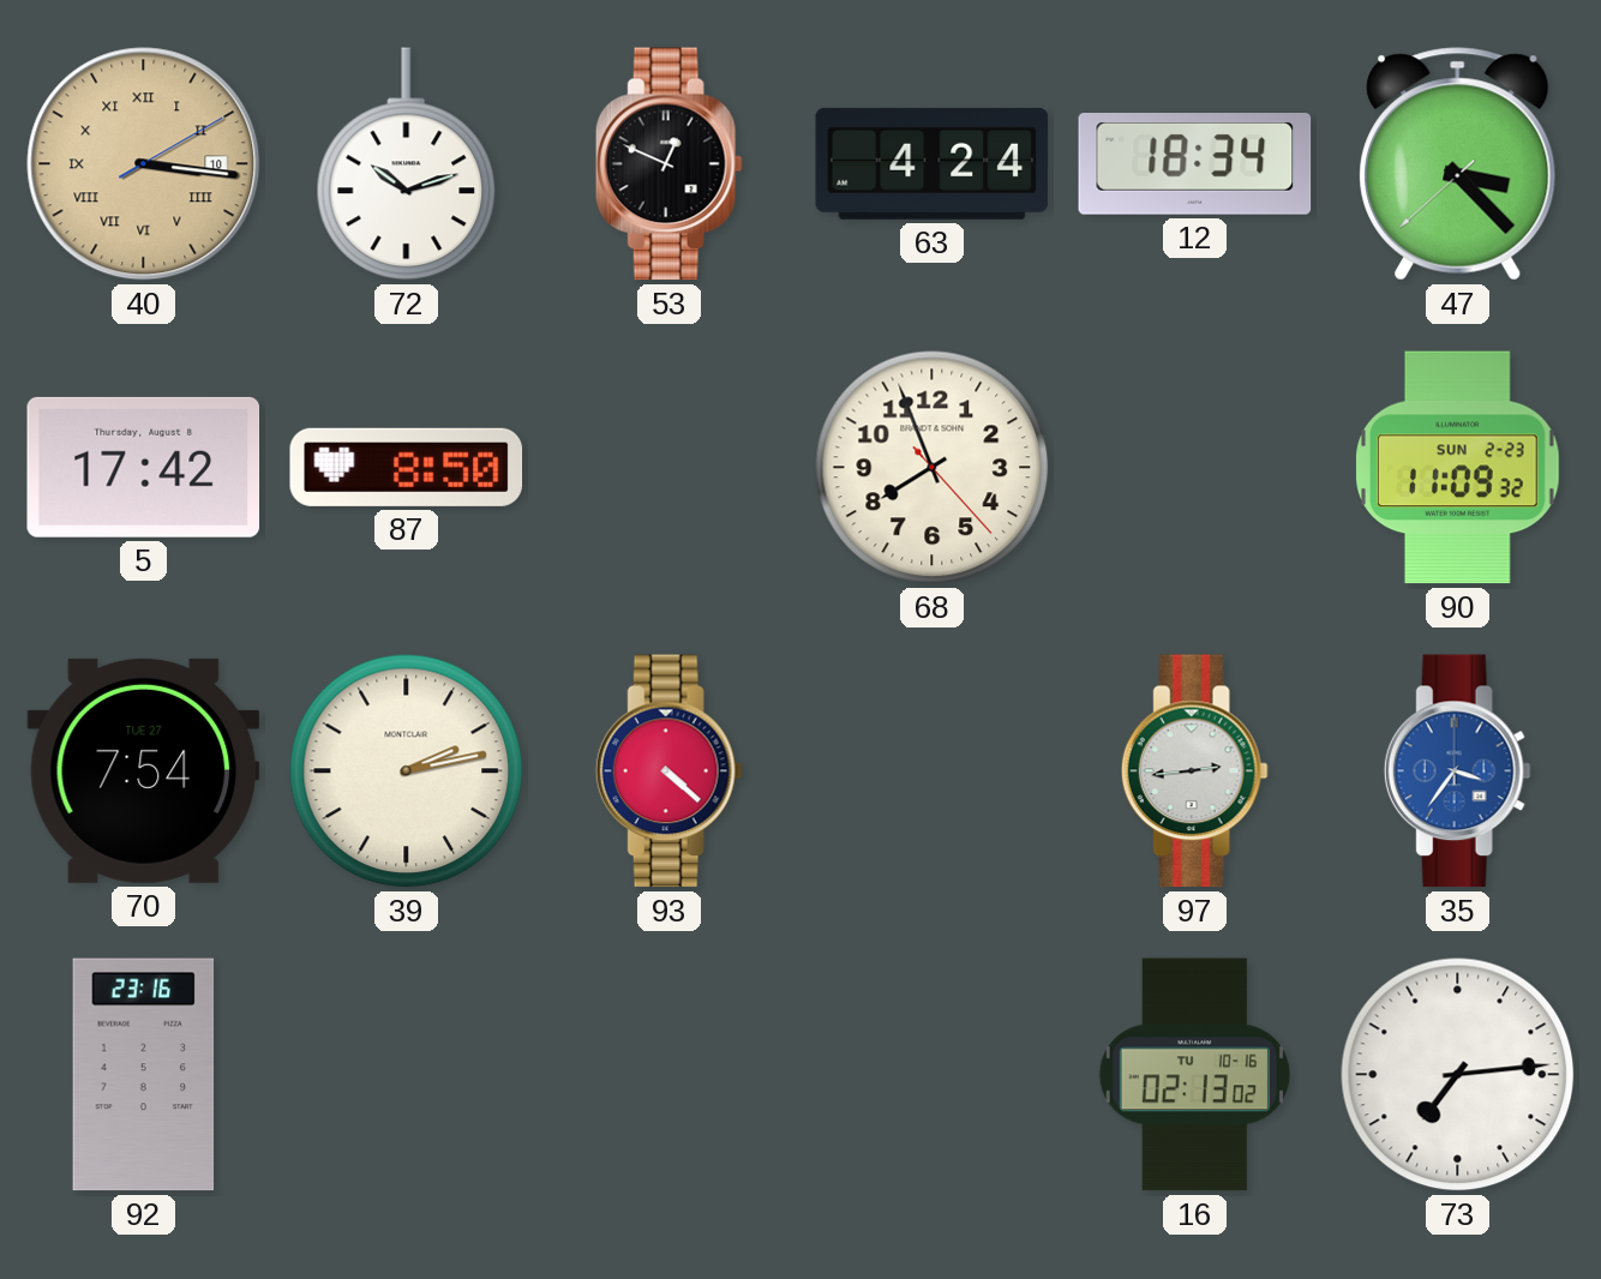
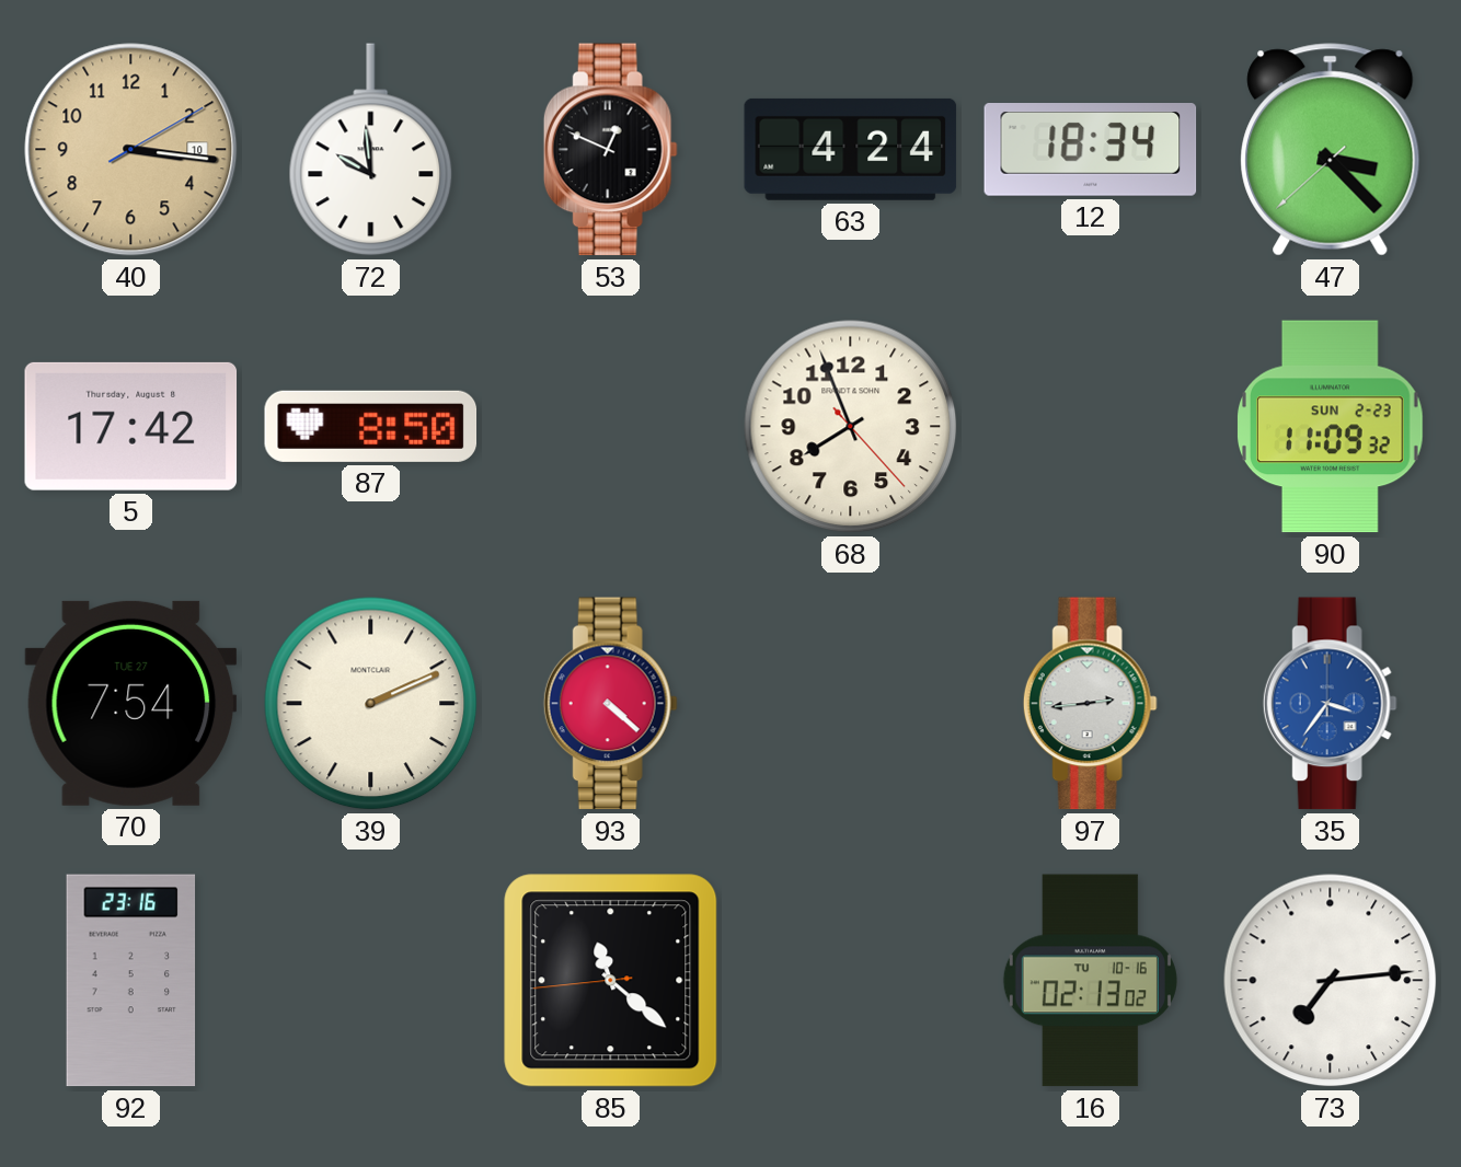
40 numerals: Roman -> Arabic
72: 10:12 -> 9:59
39: 2:13 -> 2:11
85: none -> 11:21
